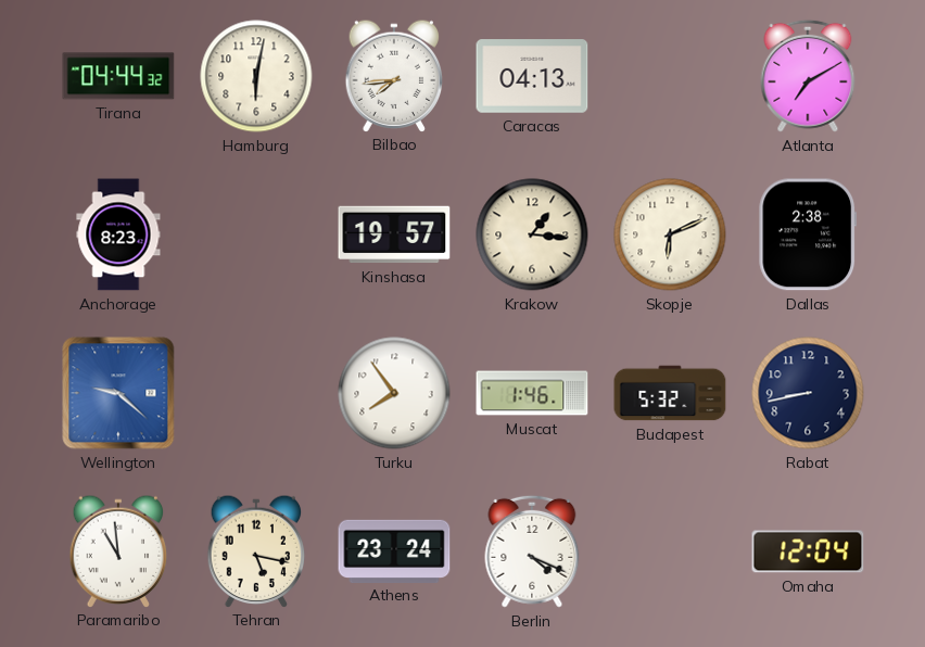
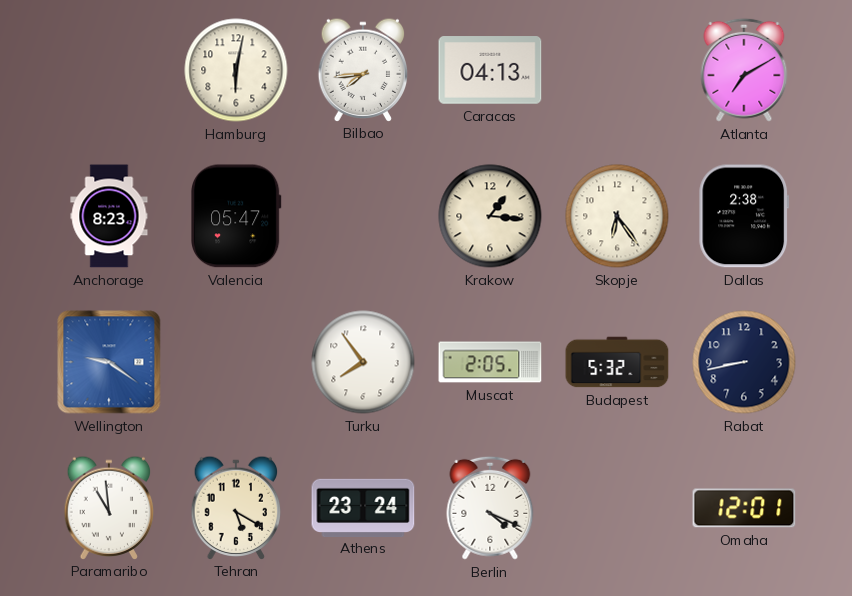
Tirana: 04:44 -> none
Valencia: none -> 05:47
Kinshasa: 19:57 -> none
Skopje: 6:11 -> 6:24
Wellington: 9:22 -> 9:21
Muscat: 1:46 -> 2:05
Tehran: 5:17 -> 5:20
Omaha: 12:04 -> 12:01
